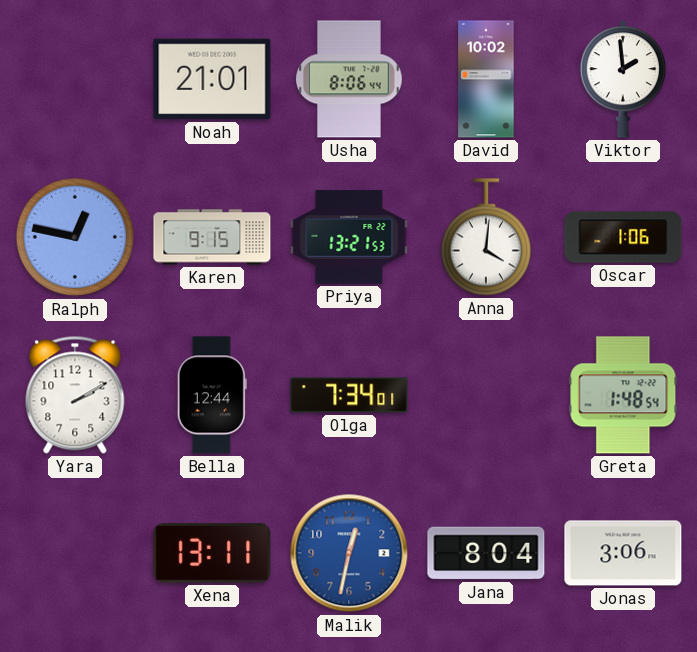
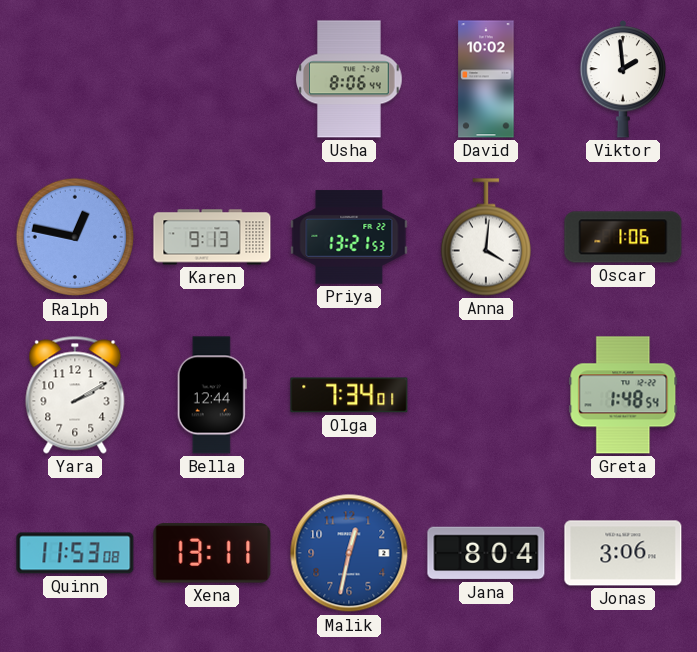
Noah: 21:01 -> none
Karen: 9:15 -> 9:13
Quinn: none -> 11:53
